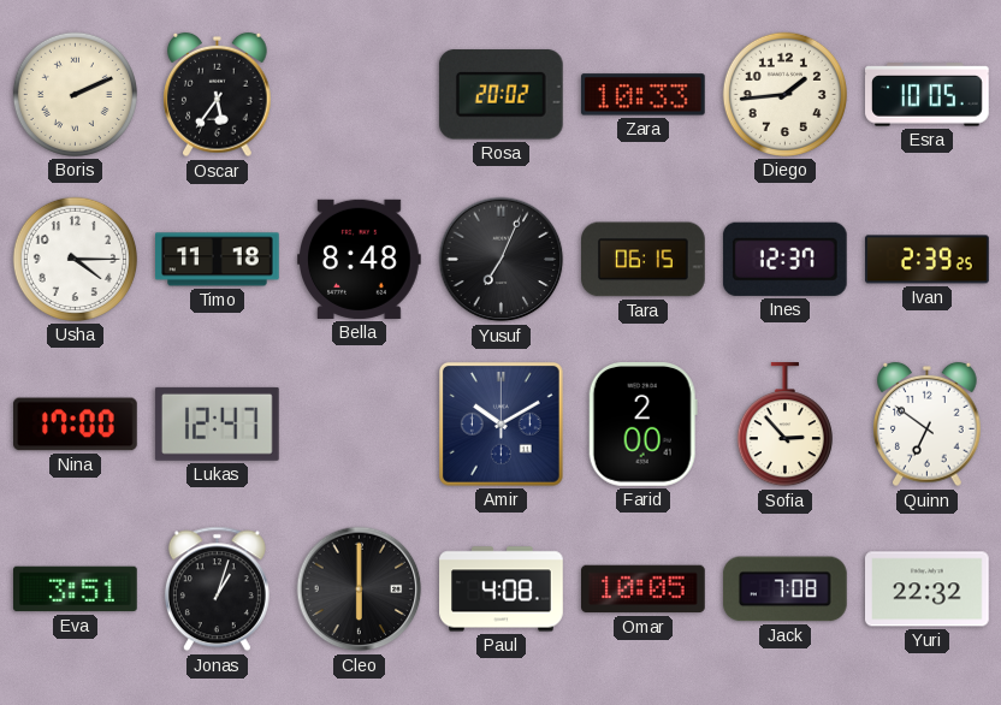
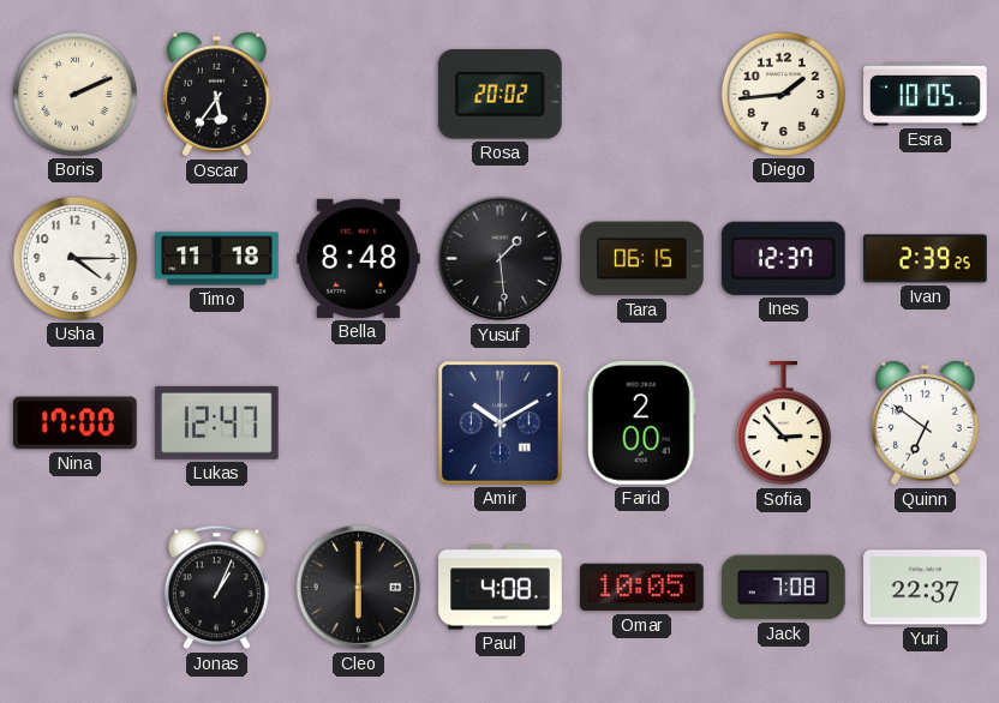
Zara: 10:33 -> none
Yusuf: 7:04 -> 1:29
Eva: 3:51 -> none
Jonas: 1:03 -> 1:04
Yuri: 22:32 -> 22:37
